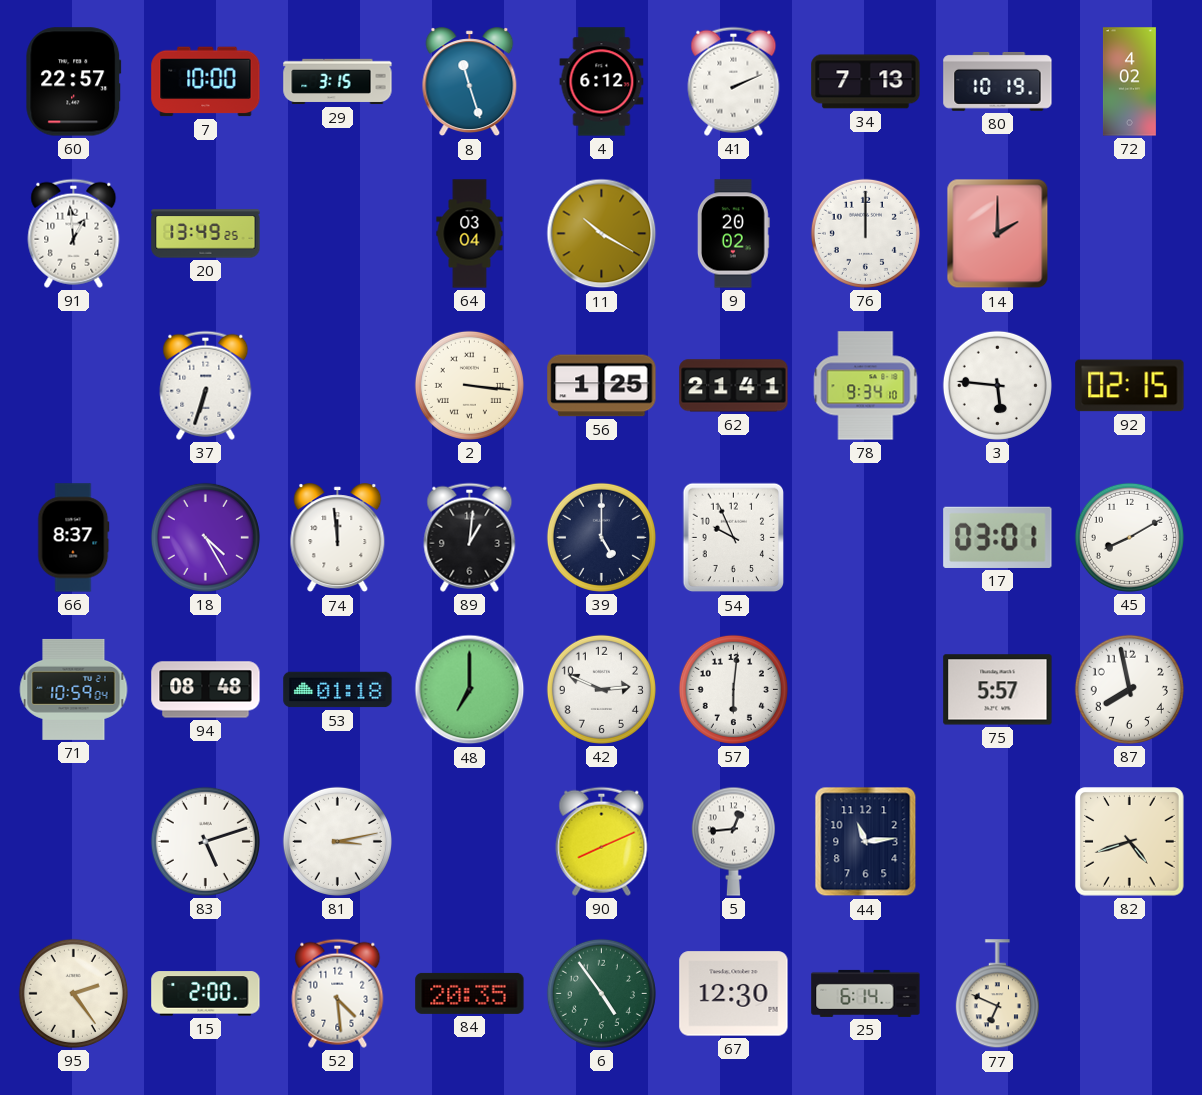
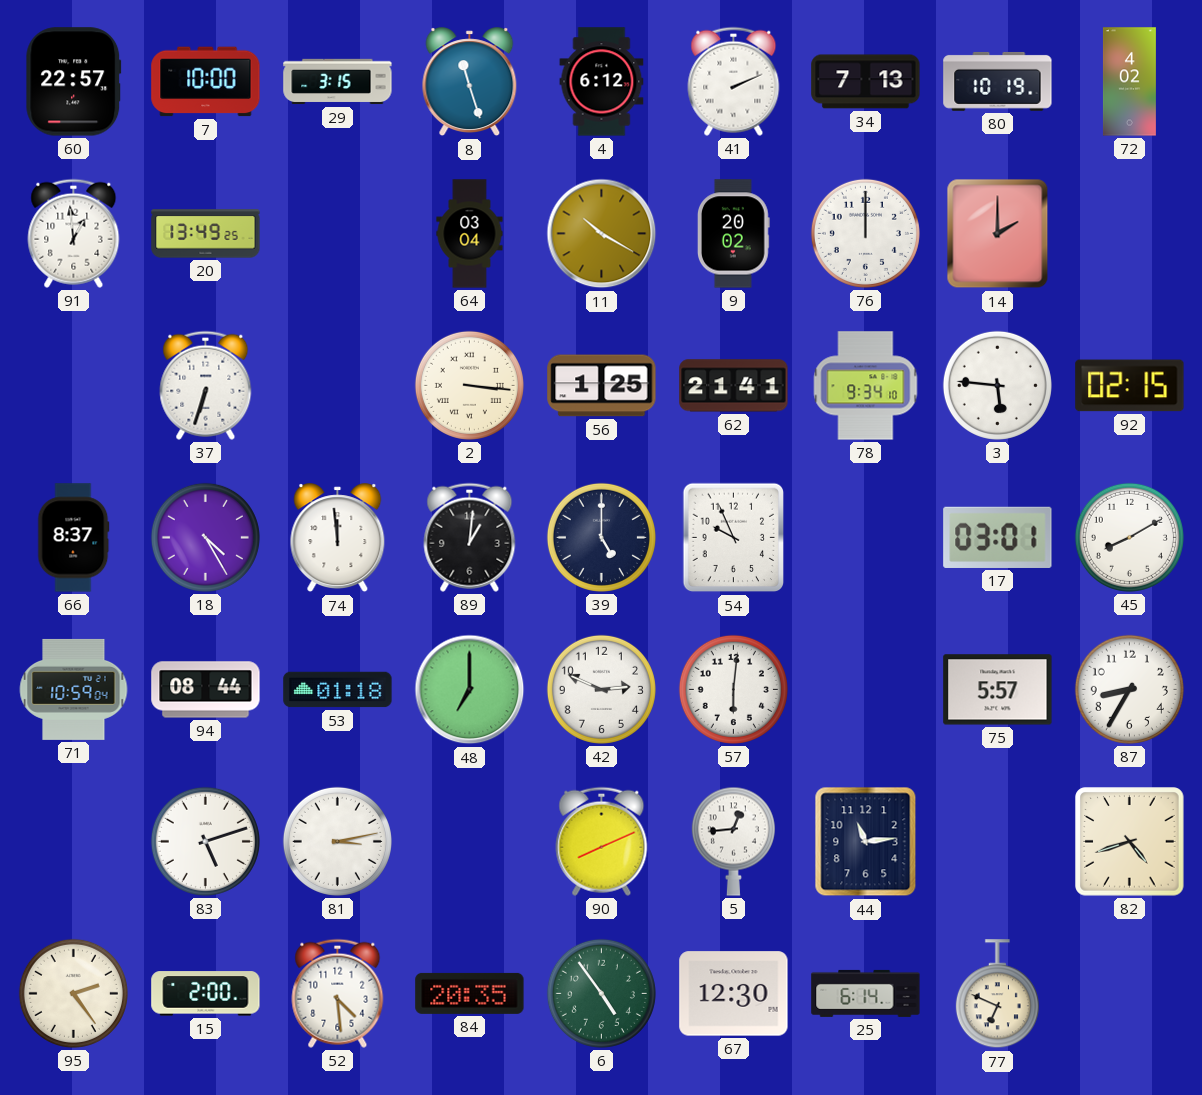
94: 08:48 -> 08:44
87: 7:58 -> 8:35
